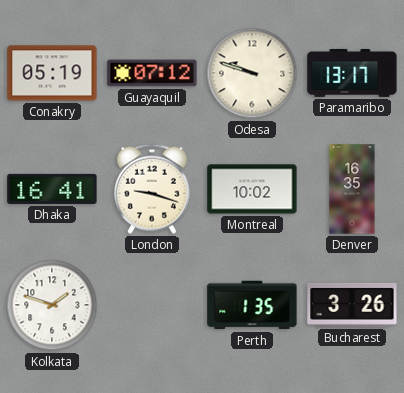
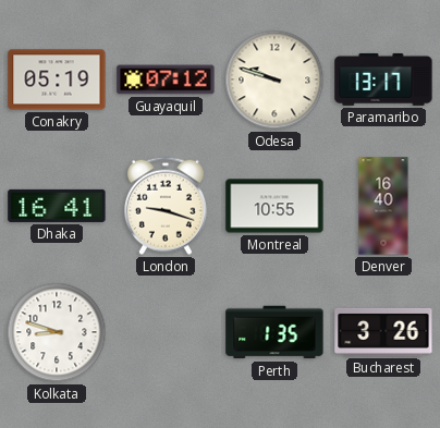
Montreal: 10:02 -> 10:55
Denver: 16:35 -> 16:40
Kolkata: 1:48 -> 8:48
